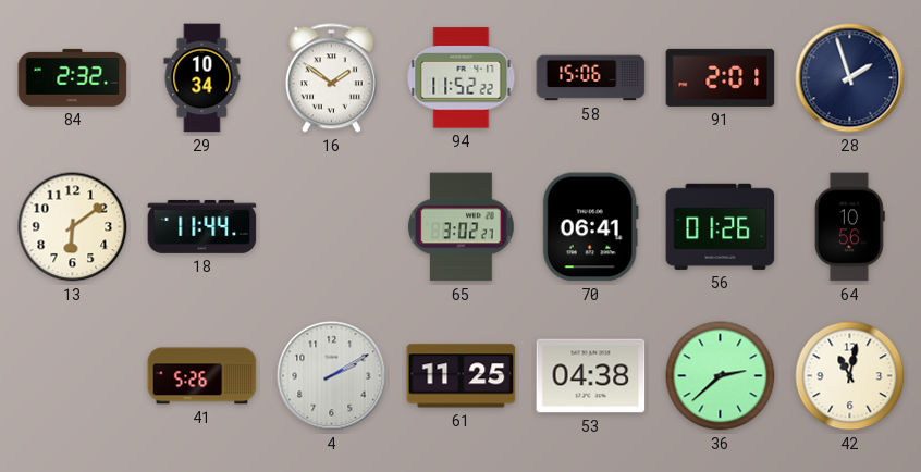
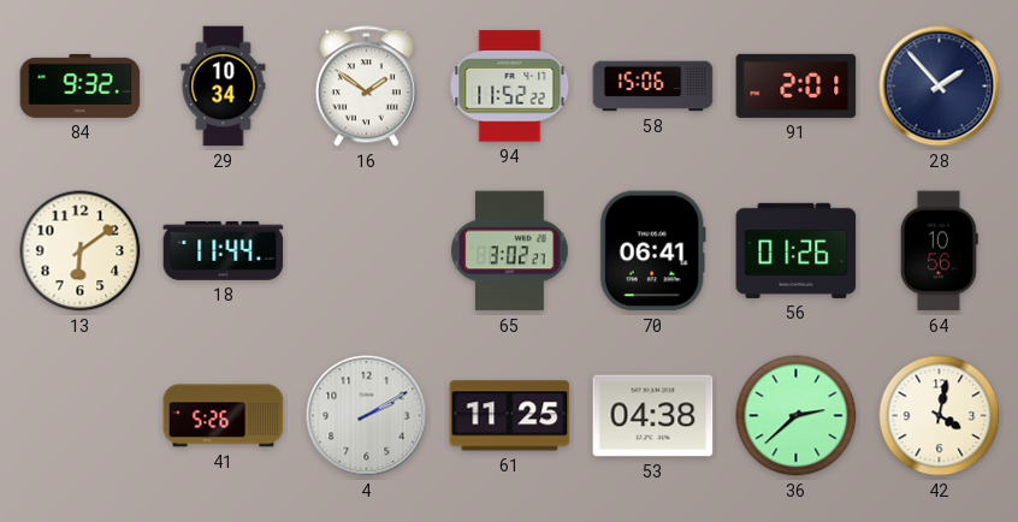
84: 2:32 -> 9:32
28: 1:57 -> 1:53
42: 11:02 -> 4:02
